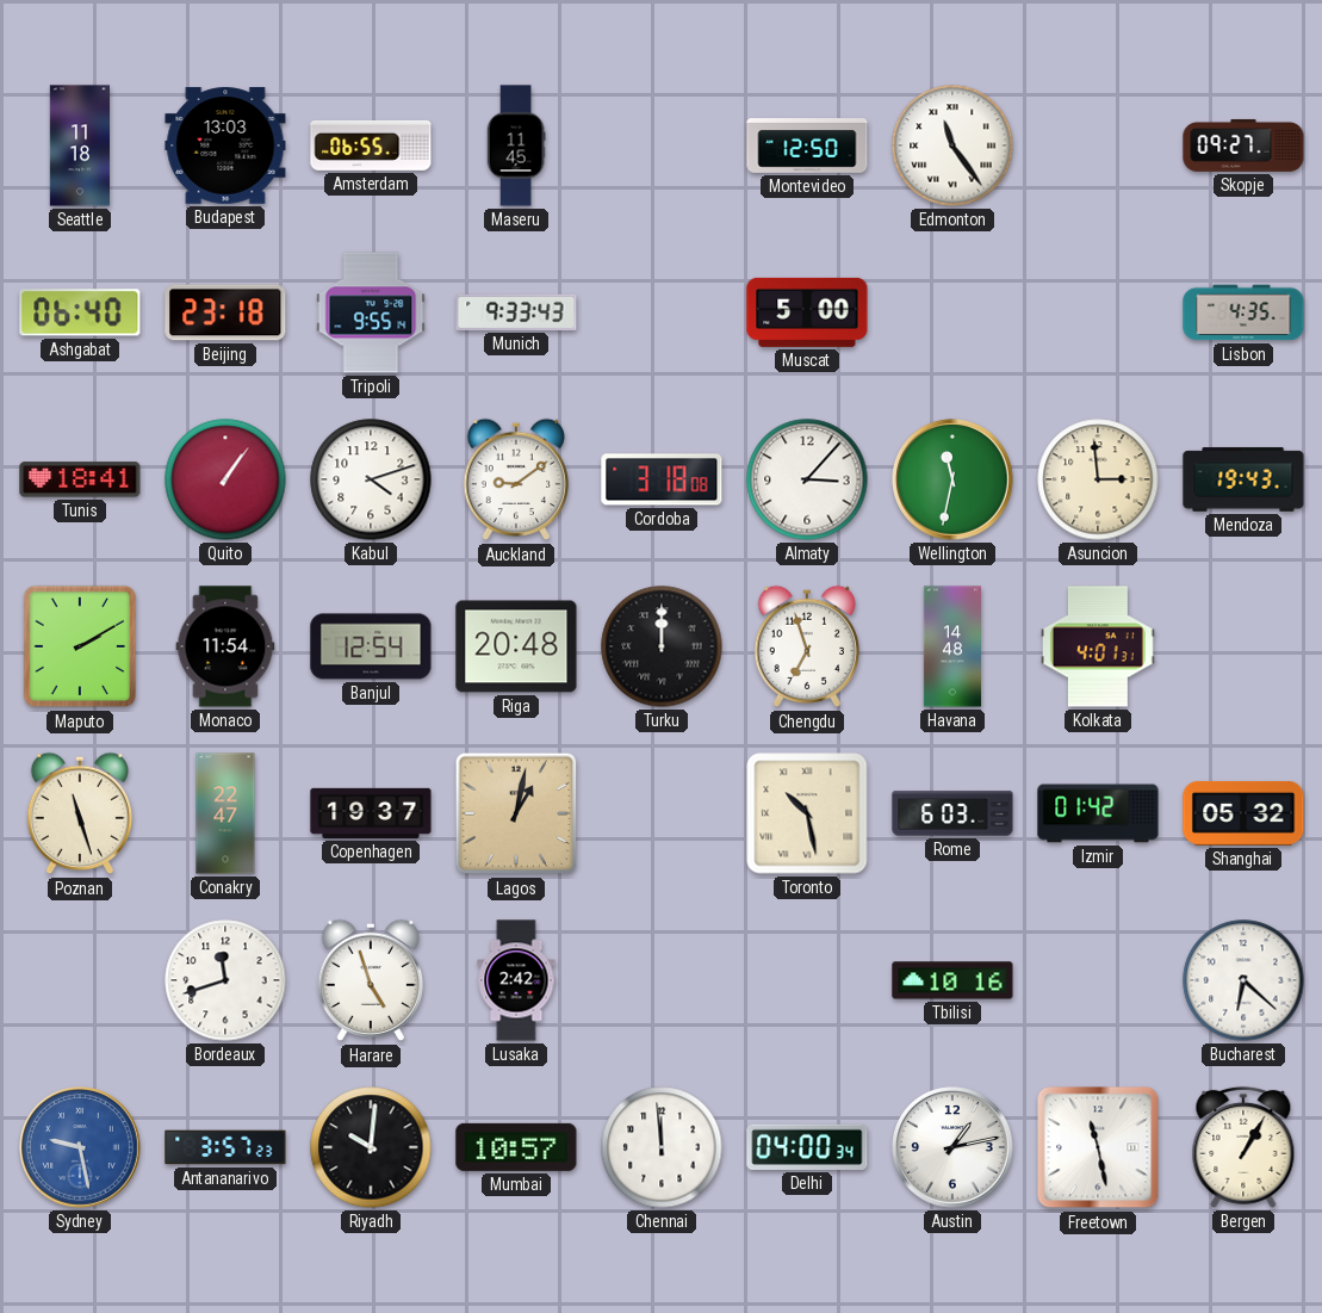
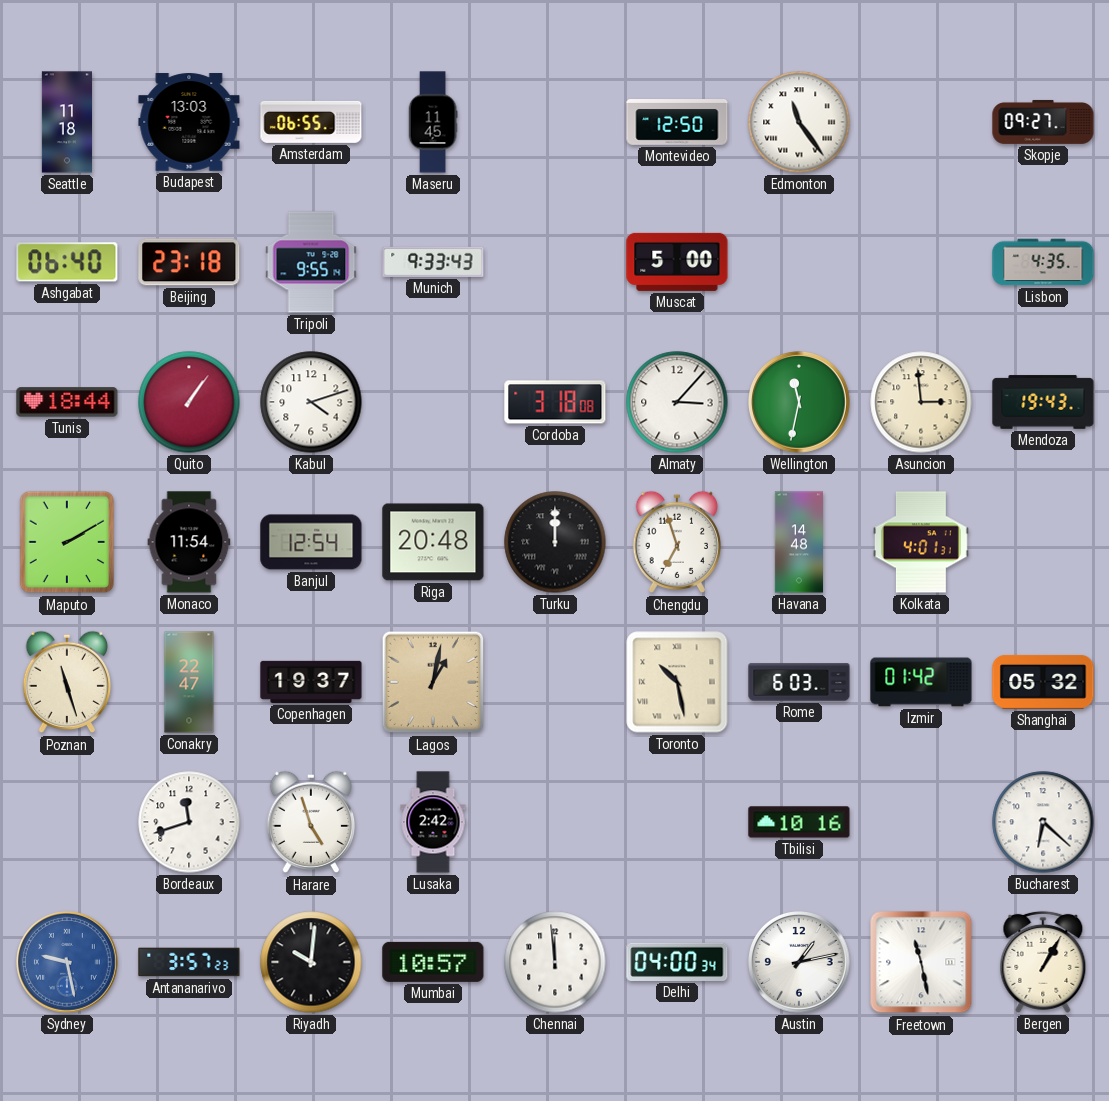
Tunis: 18:41 -> 18:44
Auckland: 9:09 -> none
